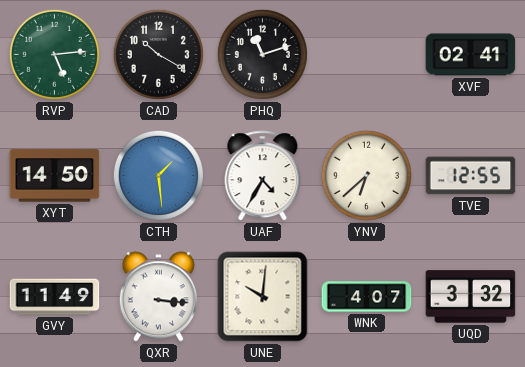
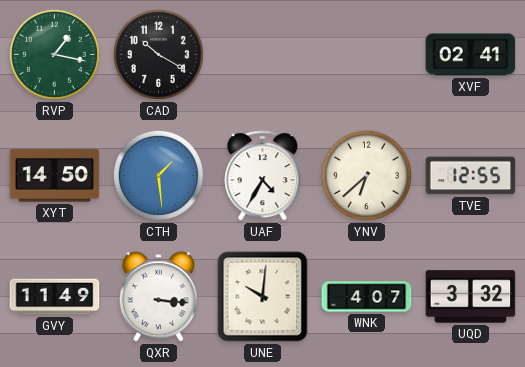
RVP: 5:14 -> 1:17
PHQ: 11:12 -> none
